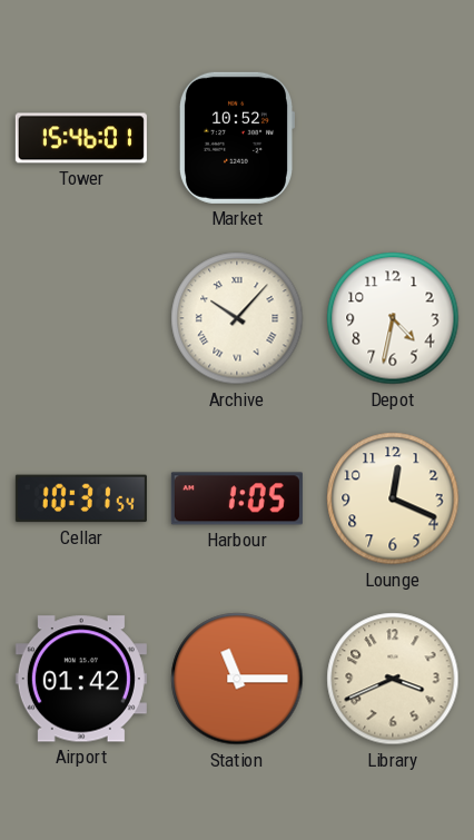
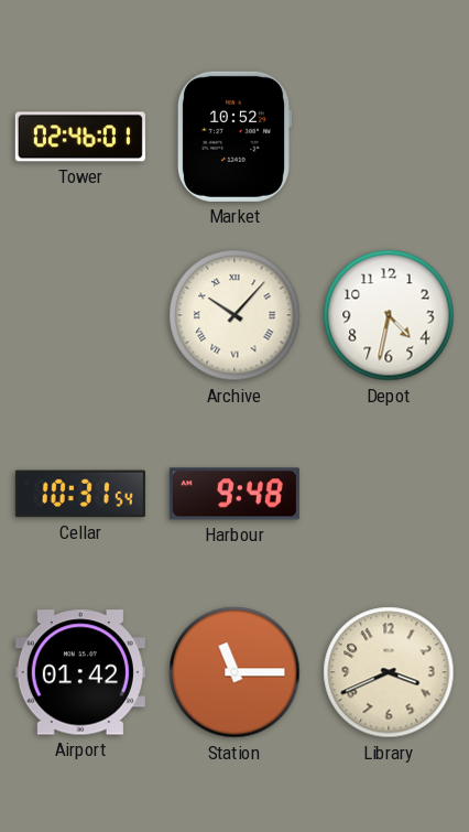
Tower: 15:46 -> 02:46
Harbour: 1:05 -> 9:48
Lounge: 12:19 -> none
